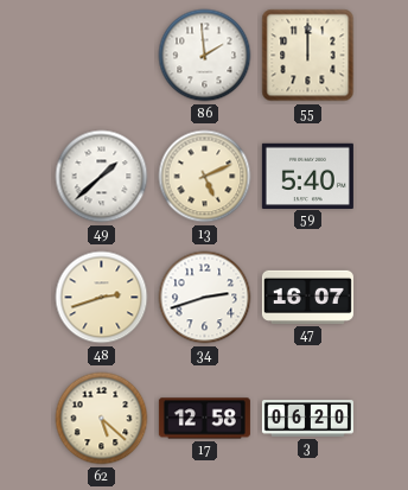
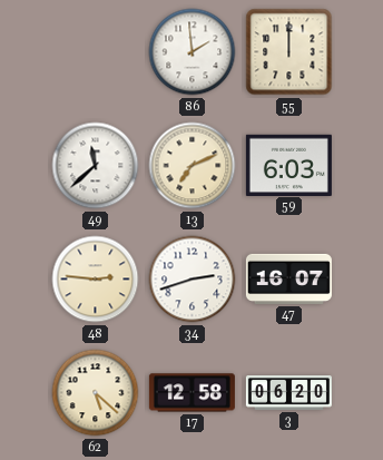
49: 1:38 -> 11:38
13: 5:11 -> 7:11
59: 5:40 -> 6:03
48: 2:42 -> 2:46
